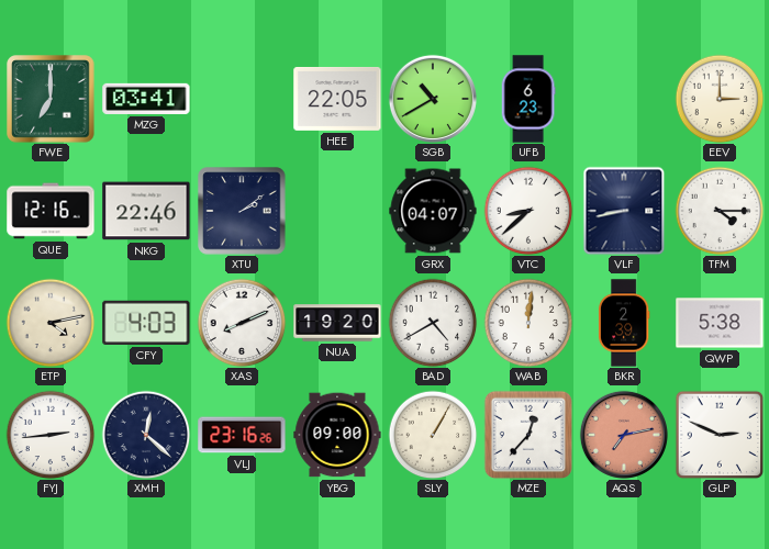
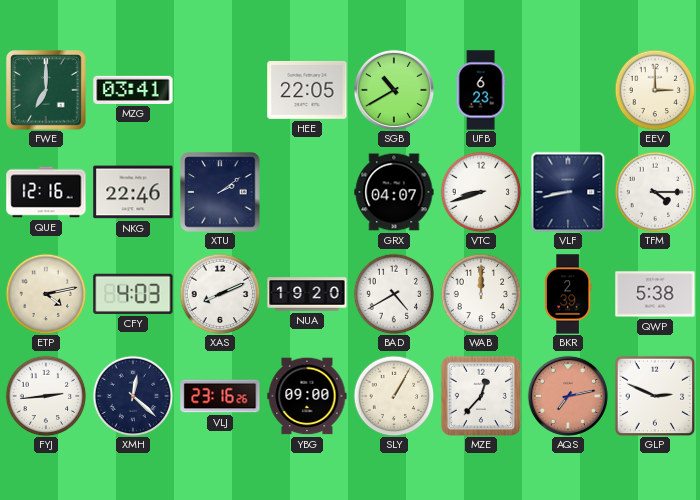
VTC: 8:38 -> 8:42
WAB: 12:01 -> 12:00
